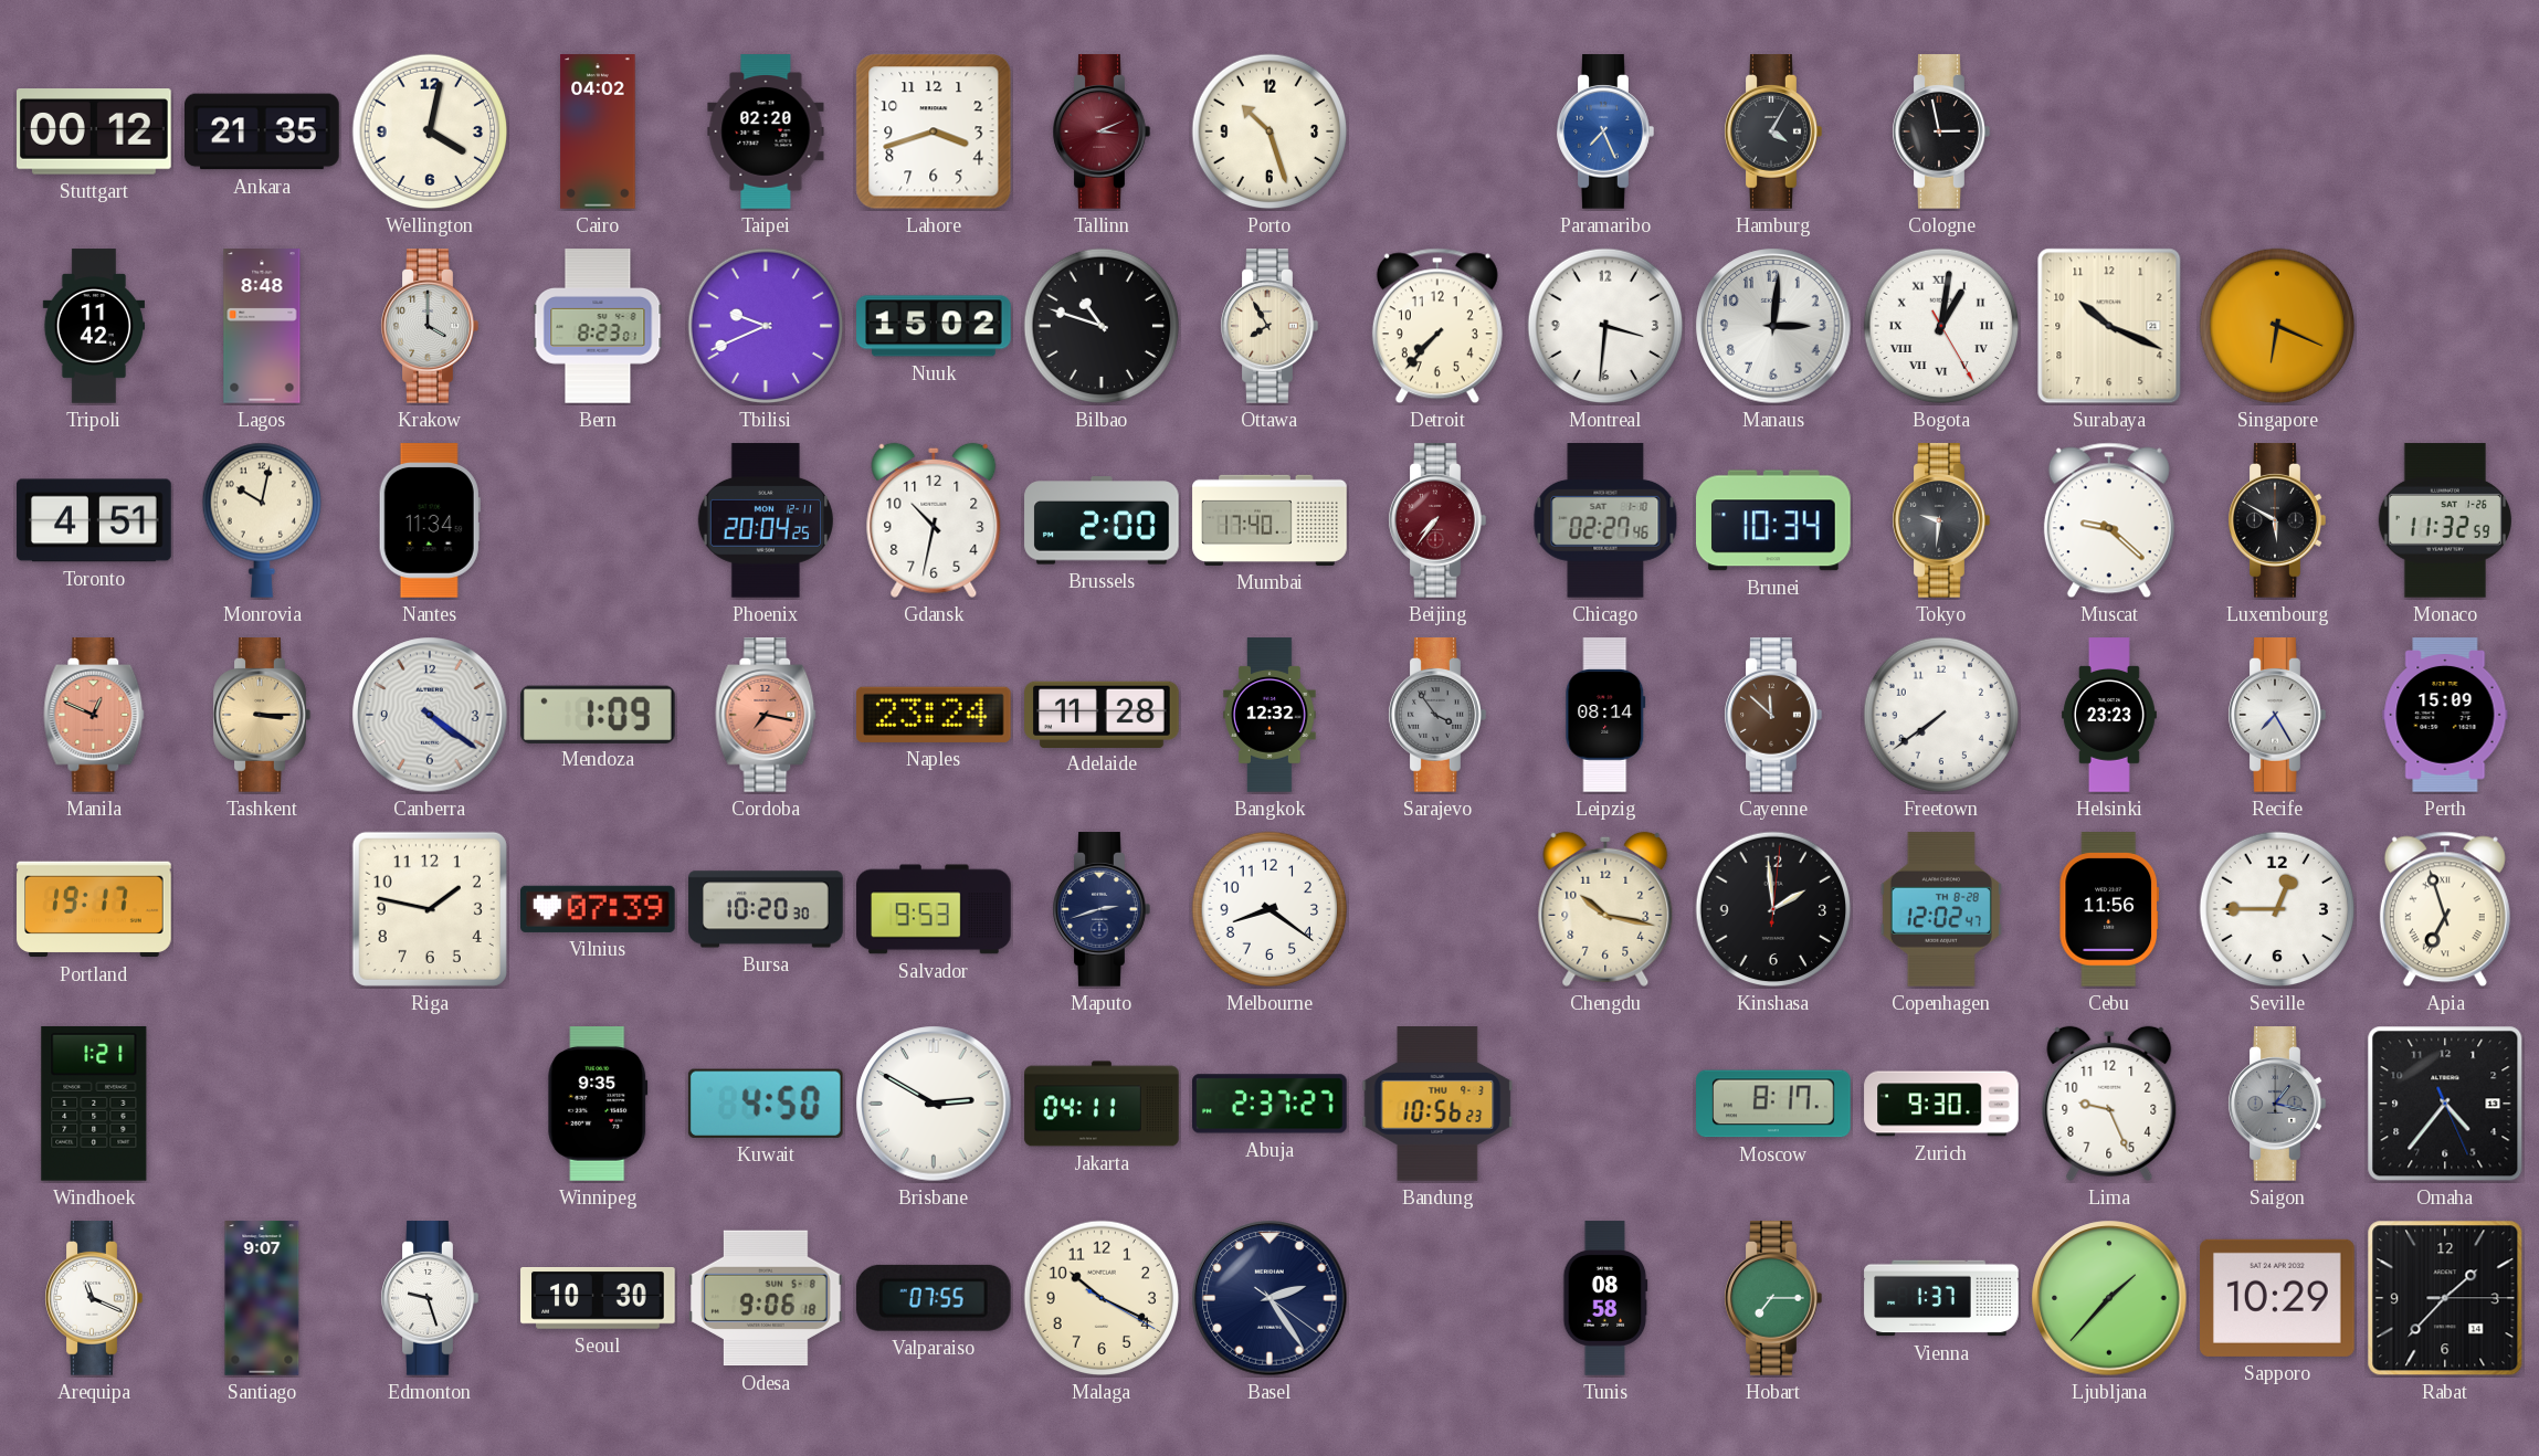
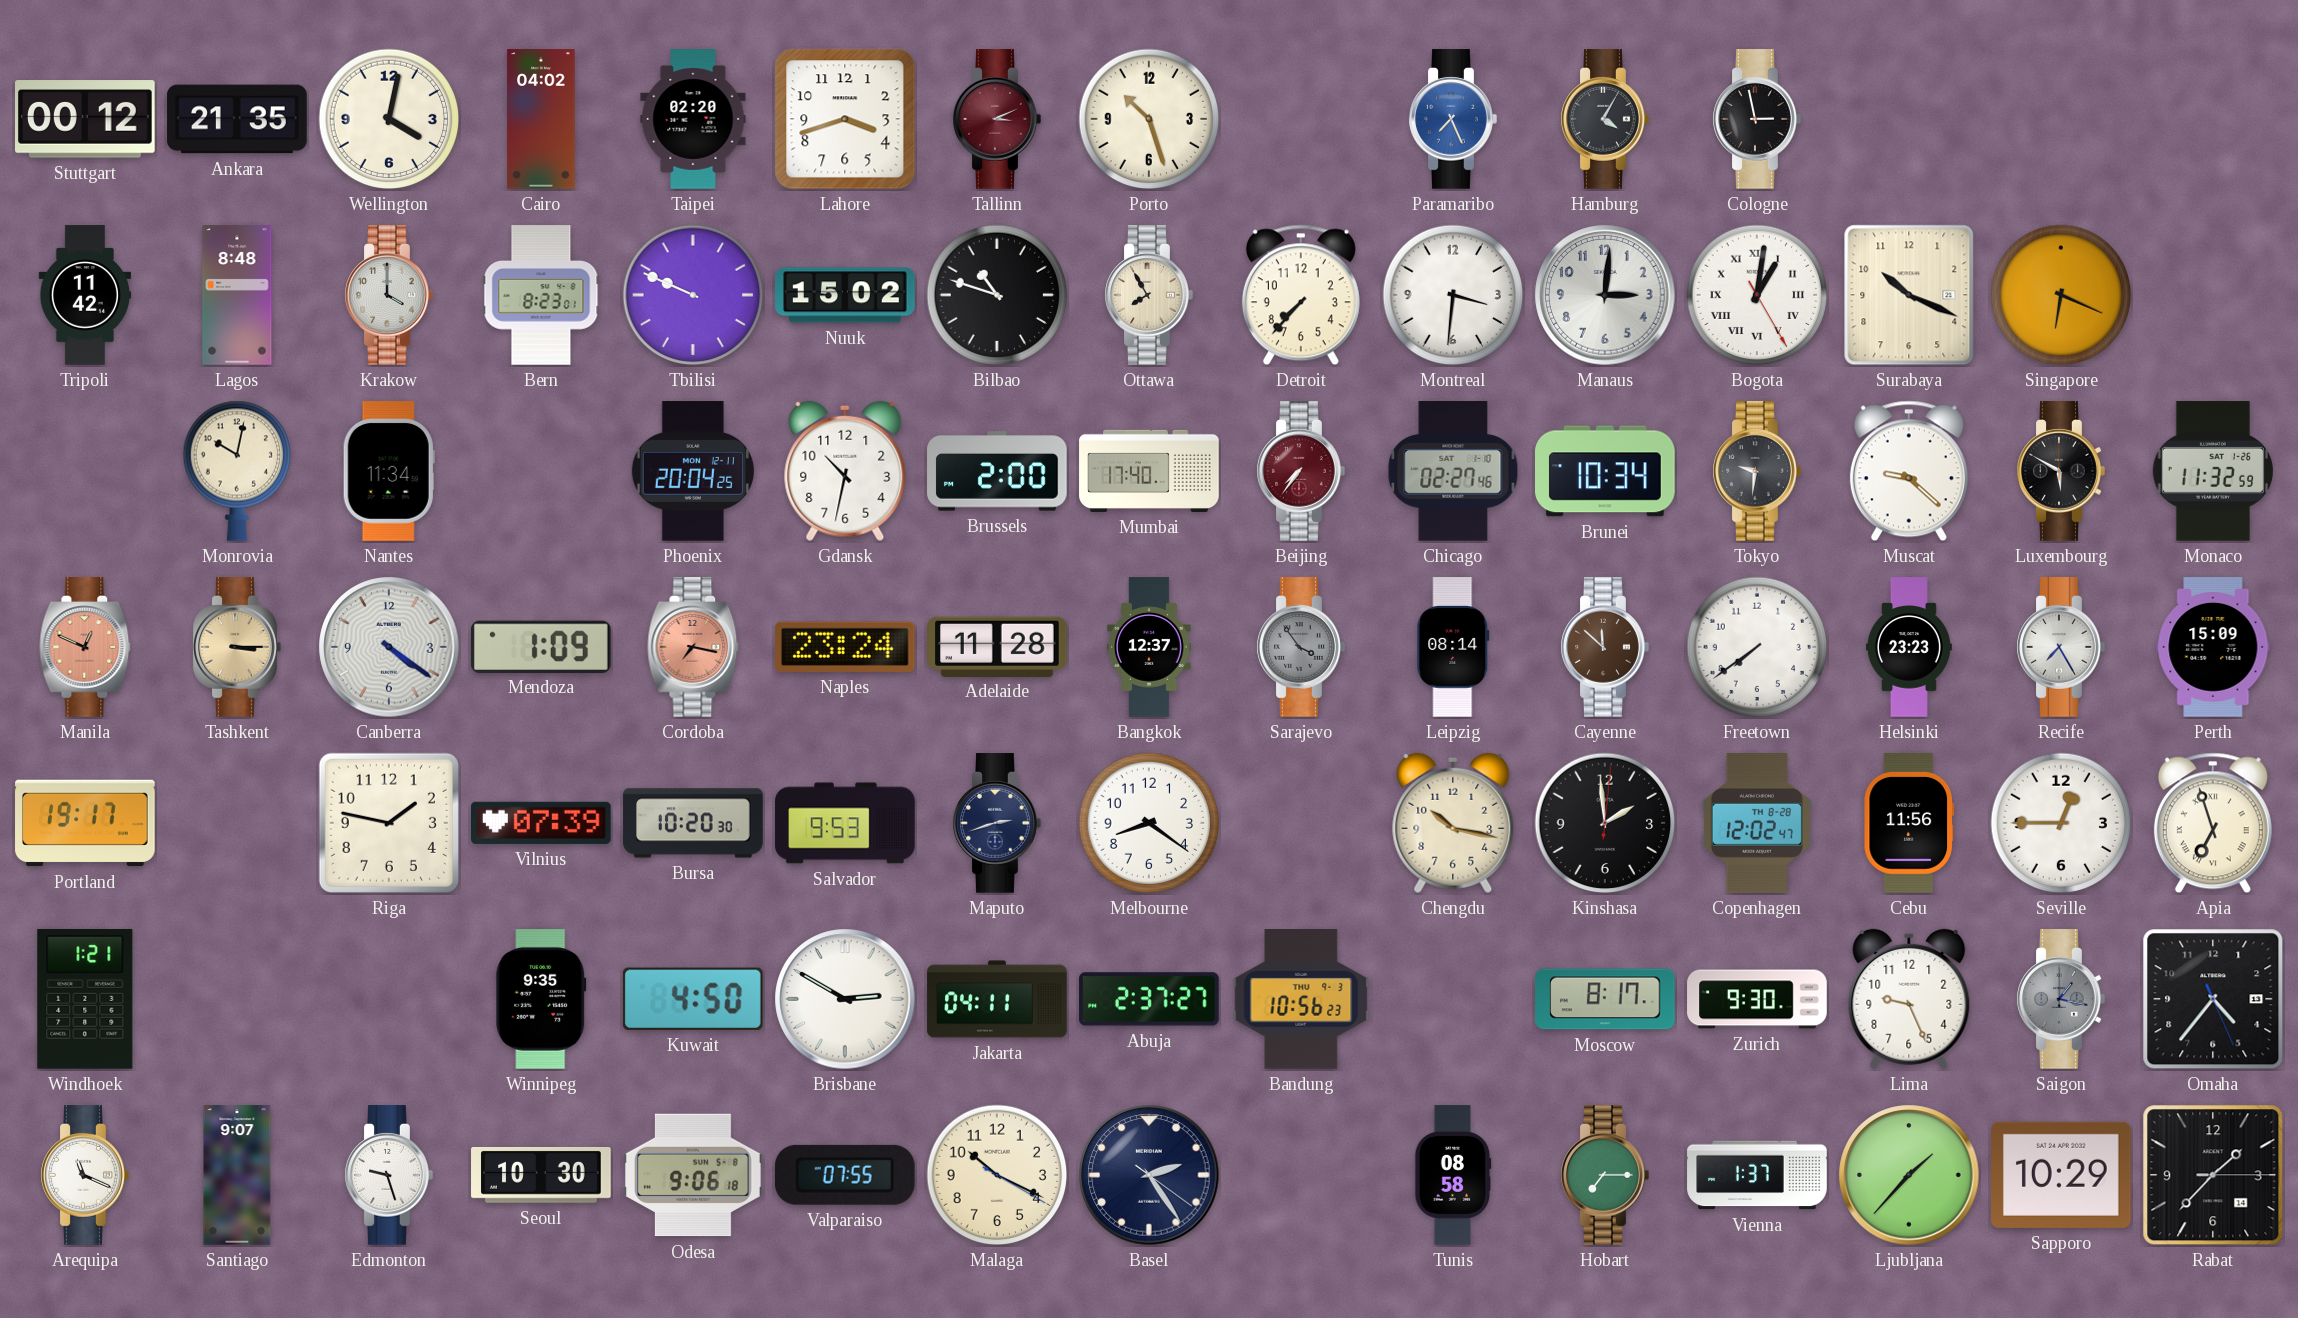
Tbilisi: 9:41 -> 9:49
Toronto: 4:51 -> none
Bangkok: 12:32 -> 12:37
